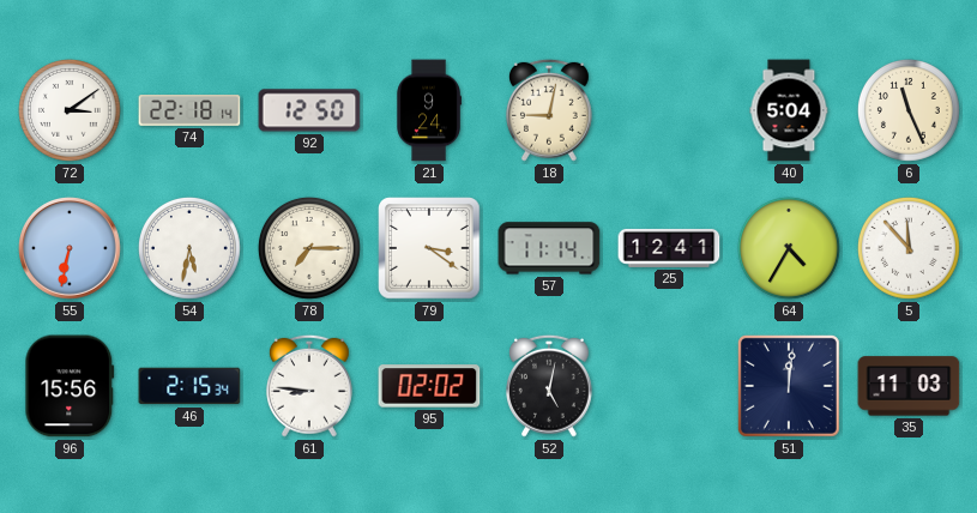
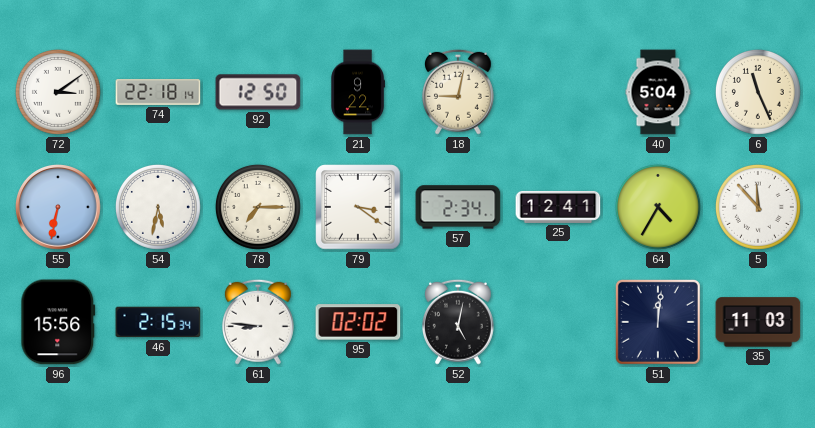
21: 9:24 -> 9:22
57: 11:14 -> 2:34
